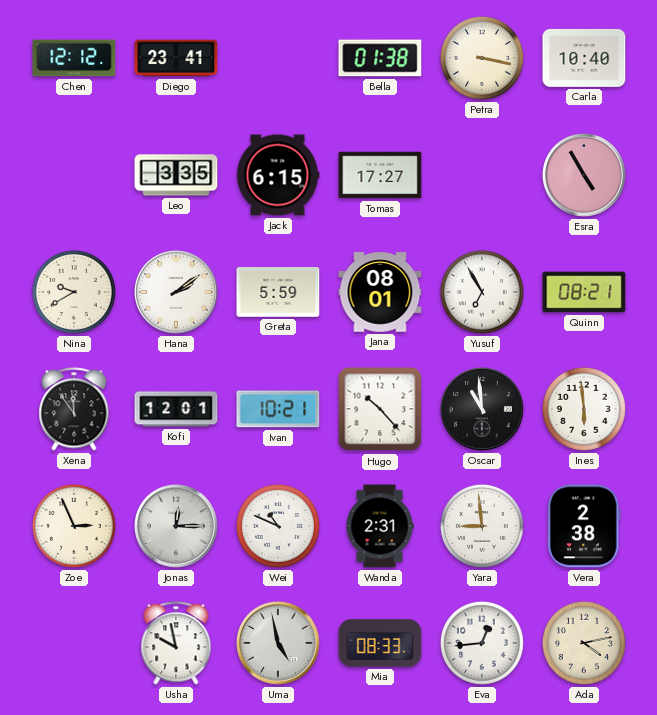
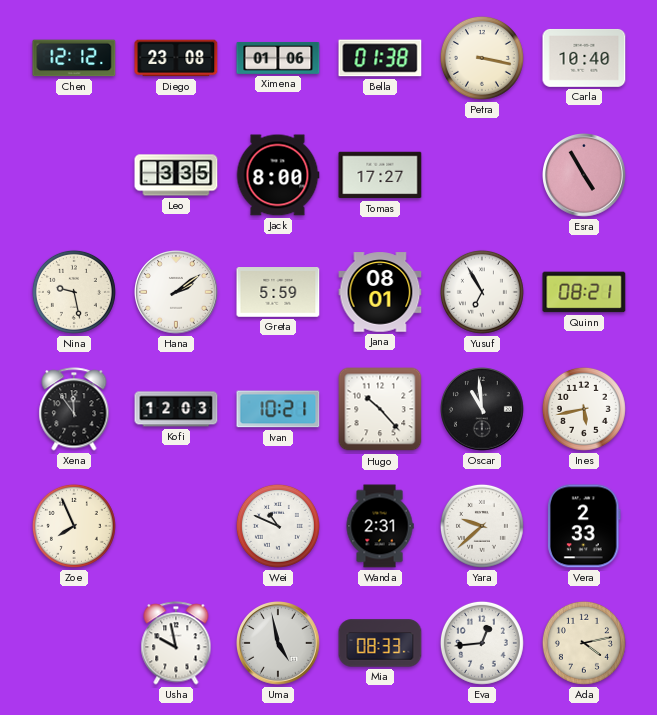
Diego: 23:41 -> 23:08
Ximena: none -> 01:06
Jack: 6:15 -> 8:00
Nina: 9:40 -> 9:28
Kofi: 12:01 -> 12:03
Ines: 5:59 -> 5:43
Zoe: 2:56 -> 7:56
Jonas: 12:15 -> none
Yara: 8:59 -> 9:38
Vera: 2:38 -> 2:33
